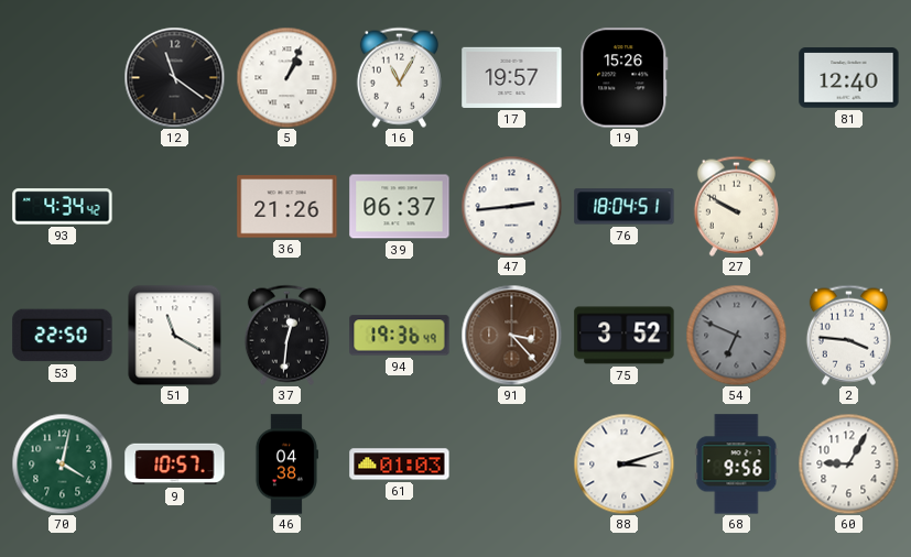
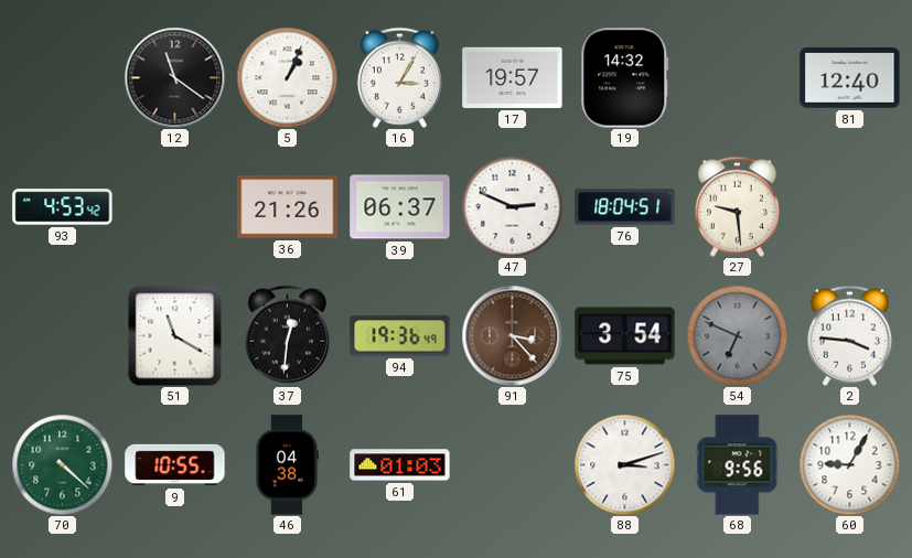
16: 11:05 -> 3:05
19: 15:26 -> 14:32
93: 4:34 -> 4:53
47: 2:44 -> 2:49
27: 9:50 -> 9:29
53: 22:50 -> none
75: 3:52 -> 3:54
70: 4:02 -> 4:22
9: 10:57 -> 10:55
